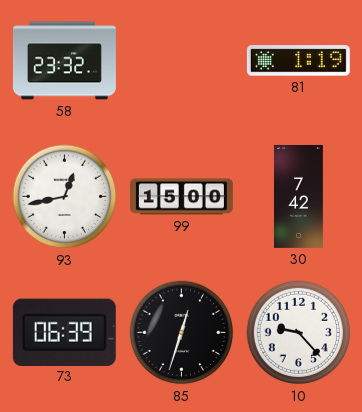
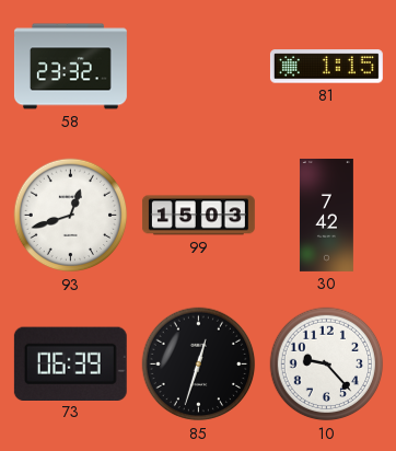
81: 1:19 -> 1:15
93: 12:43 -> 12:42
99: 15:00 -> 15:03
